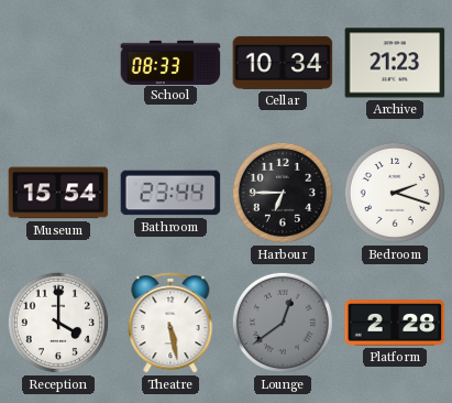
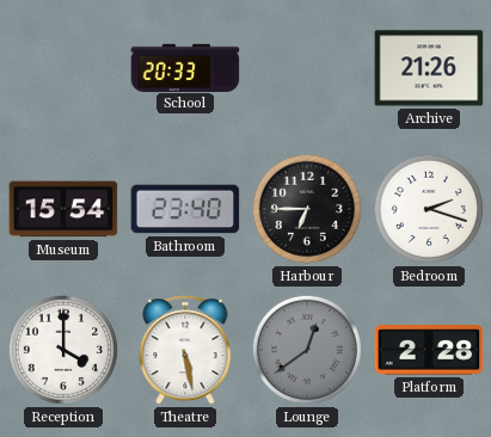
School: 08:33 -> 20:33
Cellar: 10:34 -> none
Archive: 21:23 -> 21:26
Bathroom: 23:44 -> 23:40
